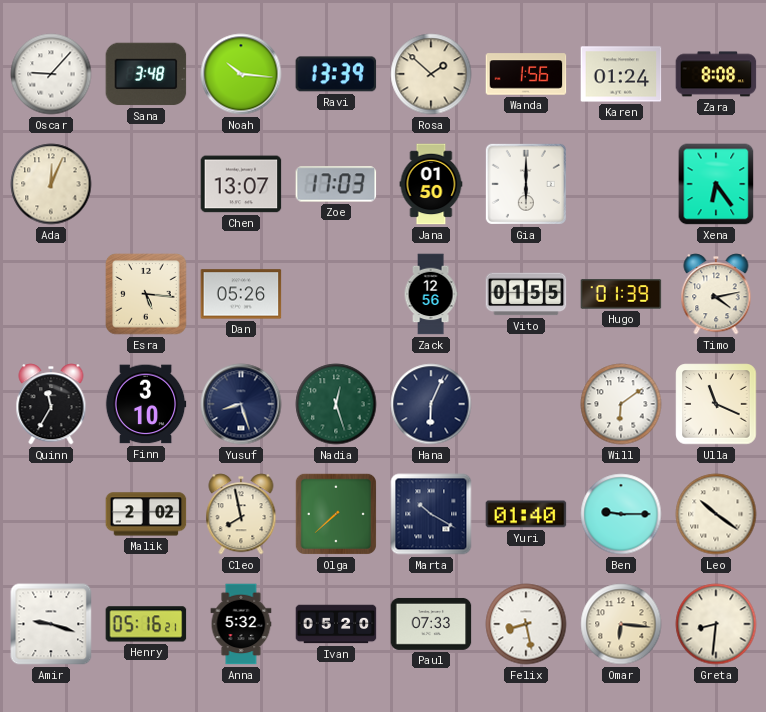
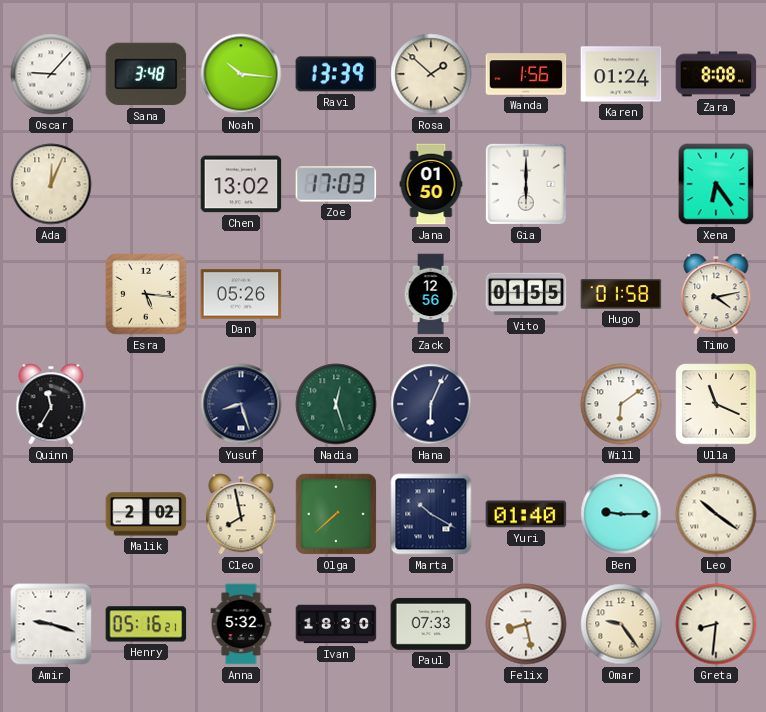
Chen: 13:07 -> 13:02
Hugo: 01:39 -> 01:58
Finn: 3:10 -> none
Ivan: 05:20 -> 18:30
Omar: 6:16 -> 9:24
